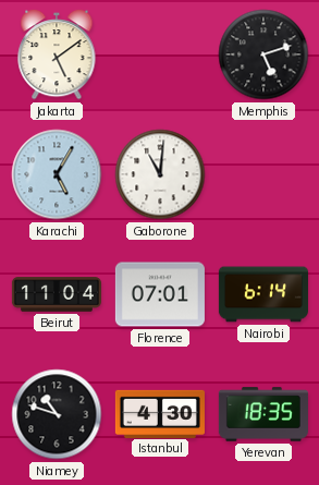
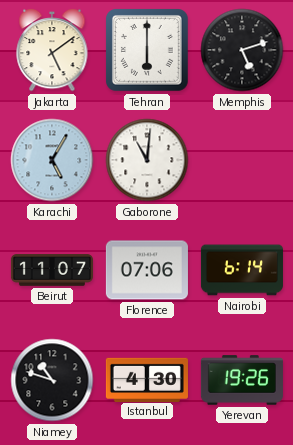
Tehran: none -> 6:00
Beirut: 11:04 -> 11:07
Florence: 07:01 -> 07:06
Yerevan: 18:35 -> 19:26
